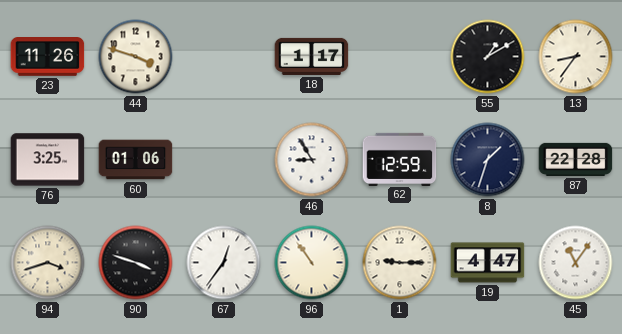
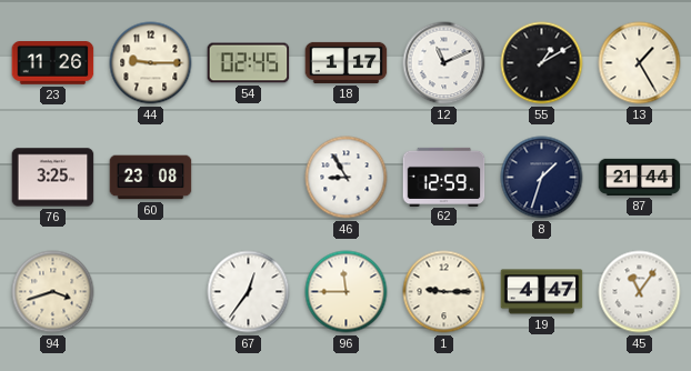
44: 3:48 -> 9:15
54: none -> 02:45
12: none -> 11:11
13: 8:36 -> 1:25
60: 01:06 -> 23:08
87: 22:28 -> 21:44
90: 3:48 -> none
96: 10:54 -> 11:45
